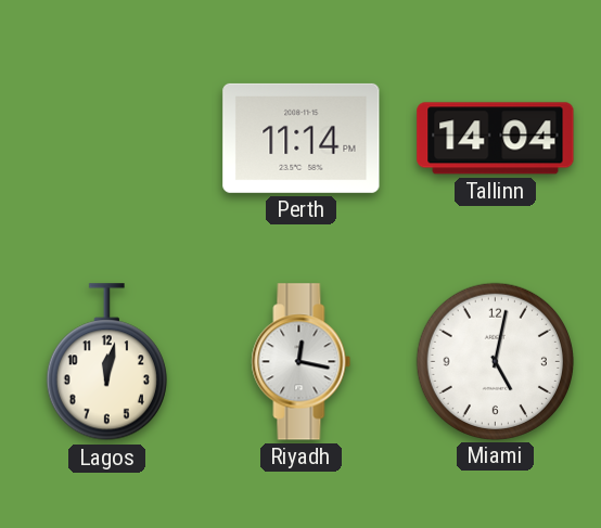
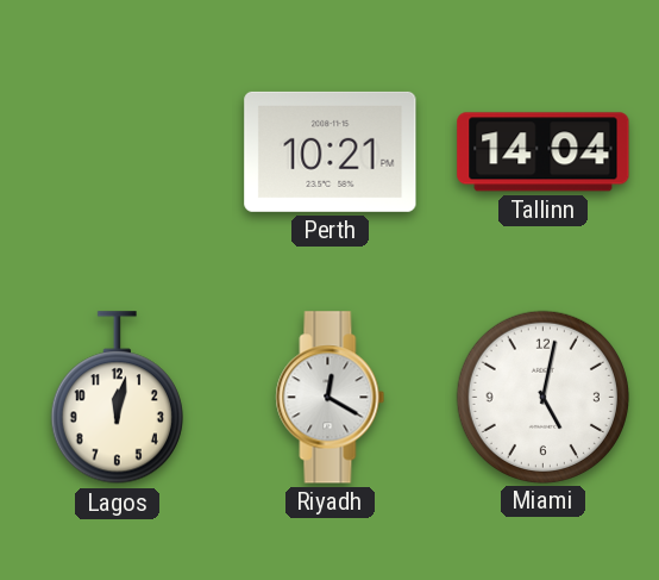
Perth: 11:14 -> 10:21
Riyadh: 12:17 -> 12:20
